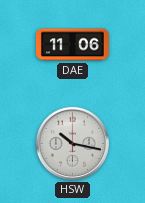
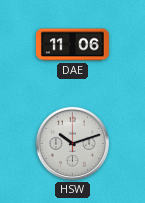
HSW: 10:17 -> 10:12
